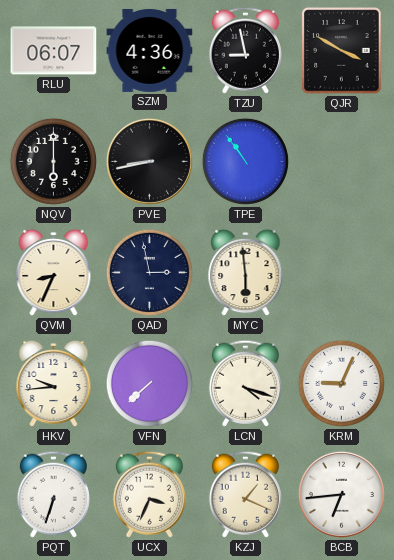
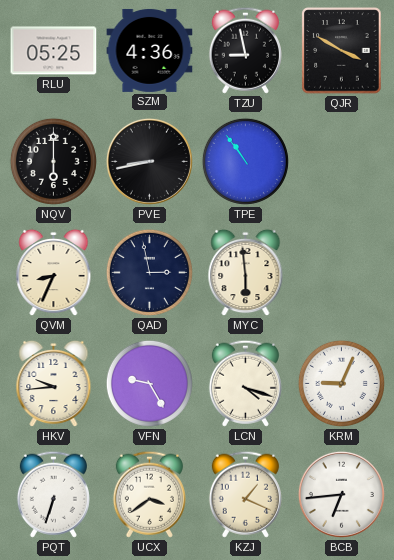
RLU: 06:07 -> 05:25
VFN: 7:38 -> 9:25
UCX: 3:34 -> 3:39
